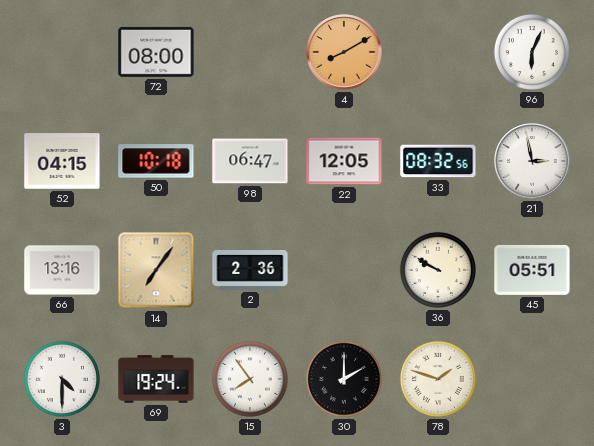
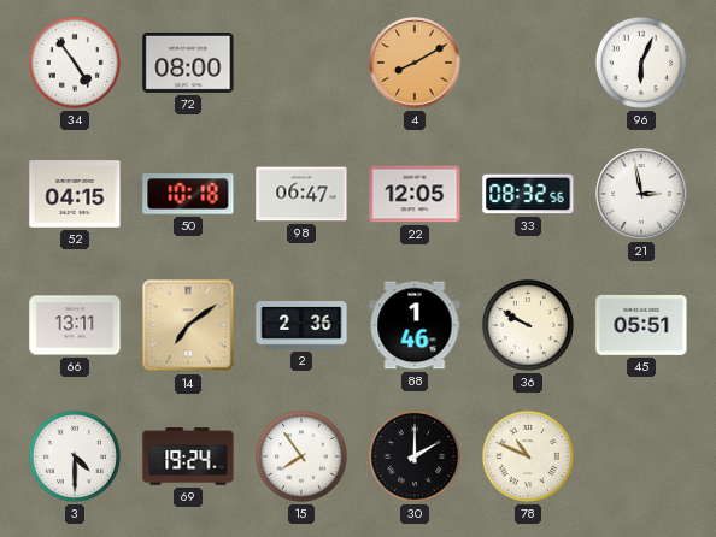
34: none -> 4:54
66: 13:16 -> 13:11
14: 7:06 -> 7:09
88: none -> 1:46
78: 1:48 -> 10:49
